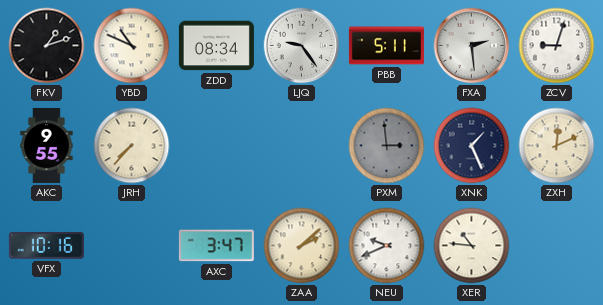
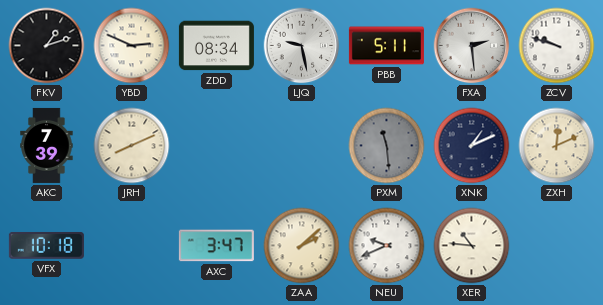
YBD: 10:49 -> 2:49
LJQ: 9:24 -> 9:28
ZCV: 9:03 -> 9:48
AKC: 9:55 -> 7:39
JRH: 7:37 -> 8:11
PXM: 2:59 -> 11:29
XNK: 1:26 -> 1:11
VFX: 10:16 -> 10:18
